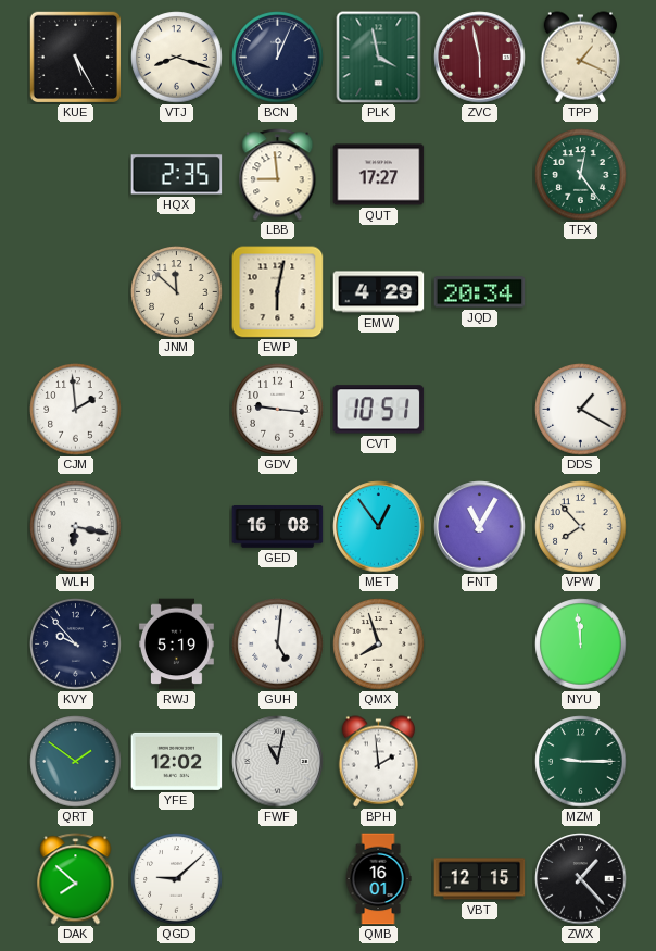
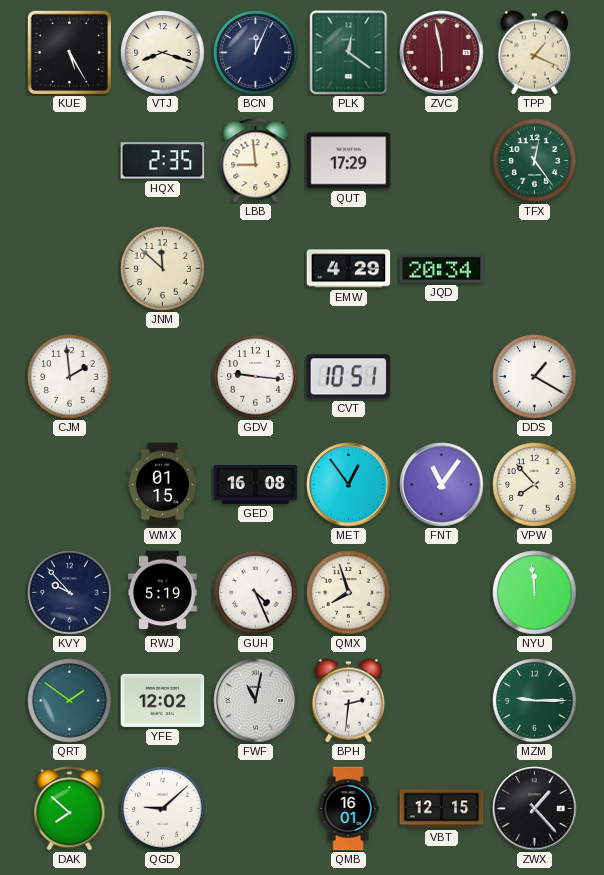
PLK: 3:58 -> 12:21
QUT: 17:27 -> 17:29
EWP: 6:02 -> none
WLH: 6:17 -> none
WMX: none -> 01:15
FNT: 11:05 -> 11:06
GUH: 5:01 -> 4:26
BPH: 1:59 -> 2:31
